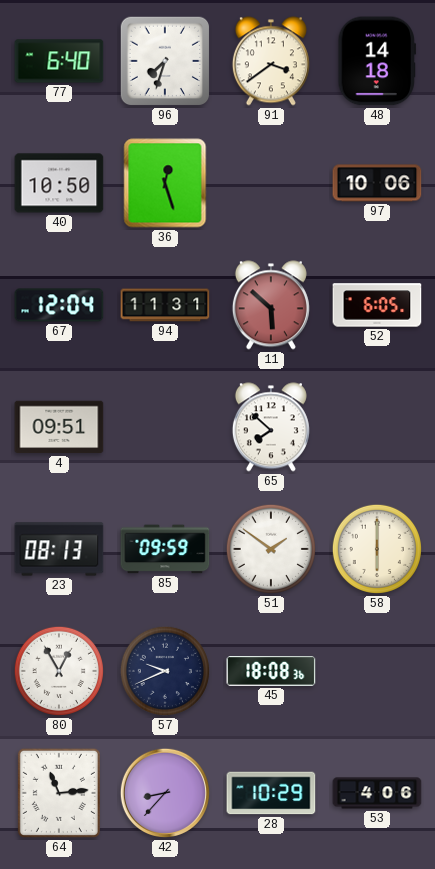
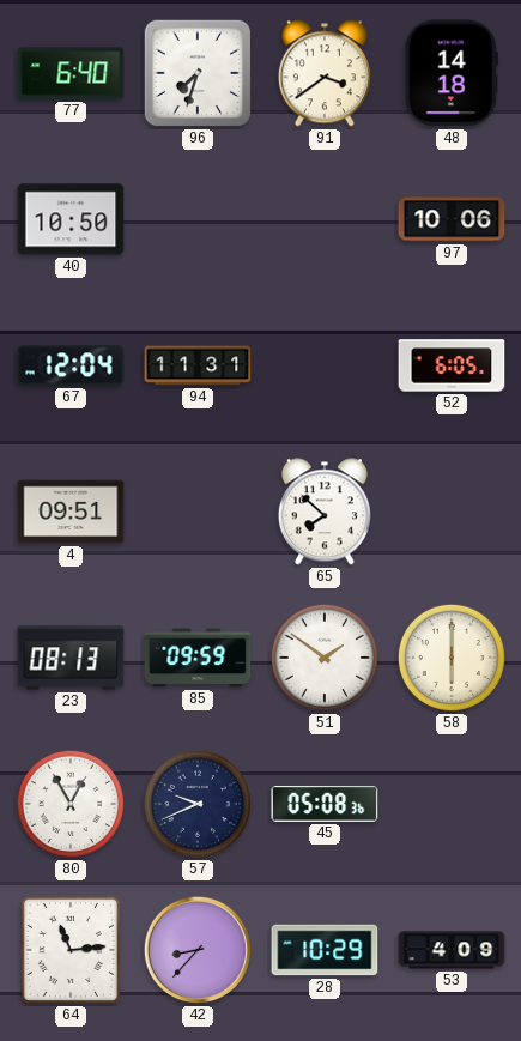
36: 12:27 -> none
11: 5:52 -> none
45: 18:08 -> 05:08
53: 4:06 -> 4:09
